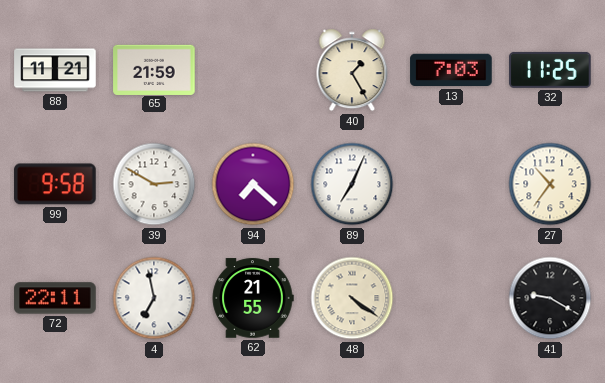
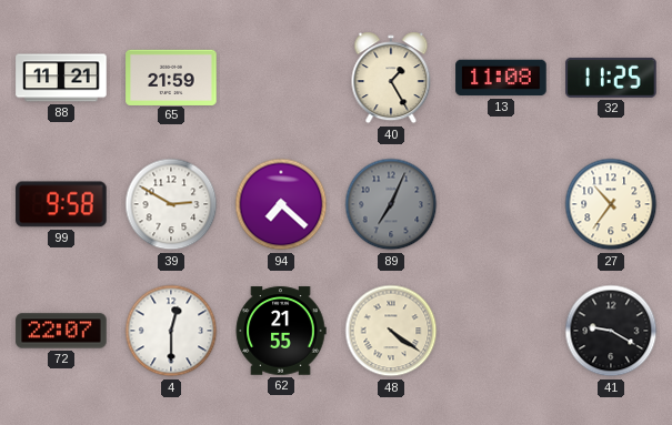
13: 7:03 -> 11:08
89 dial: white -> grey
72: 22:11 -> 22:07
4: 6:58 -> 12:30
